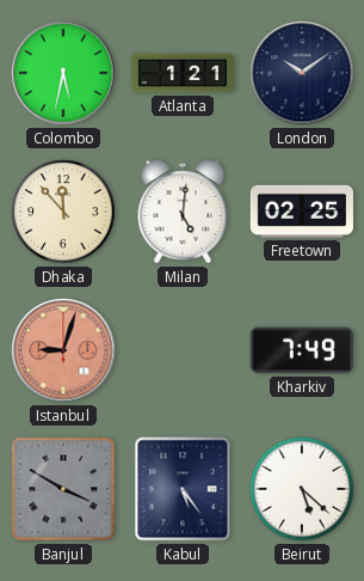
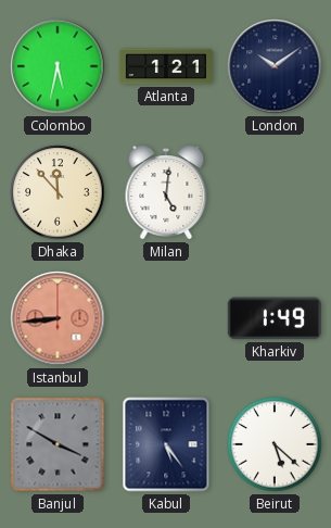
Freetown: 02:25 -> none
Istanbul: 9:03 -> 8:44
Kharkiv: 7:49 -> 1:49
